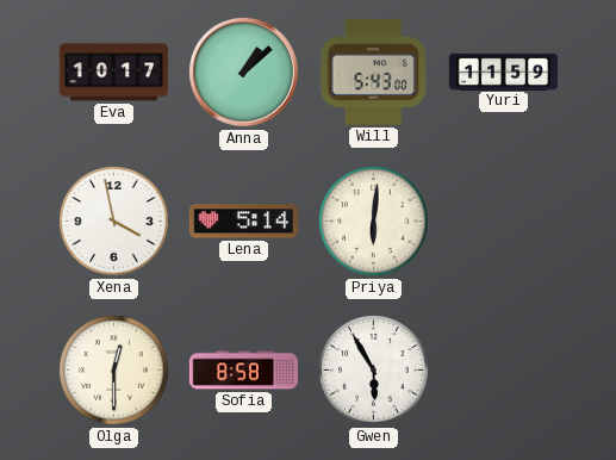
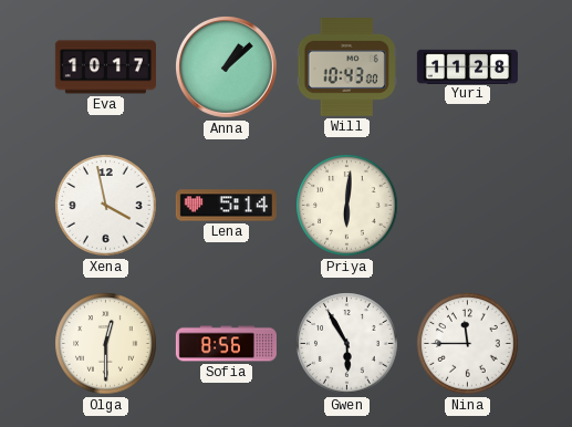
Will: 5:43 -> 10:43
Yuri: 11:59 -> 11:28
Sofia: 8:58 -> 8:56
Nina: none -> 11:45
